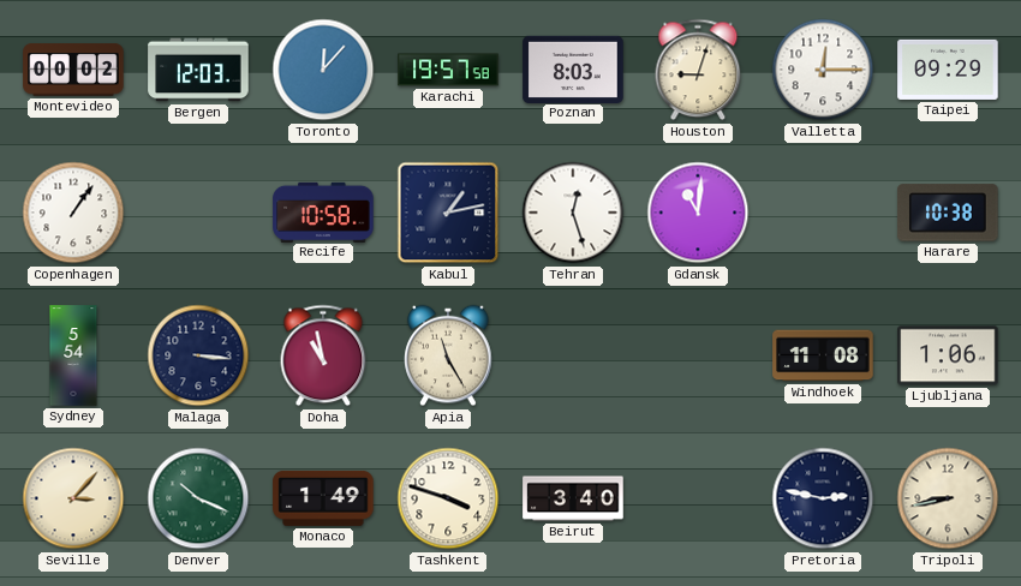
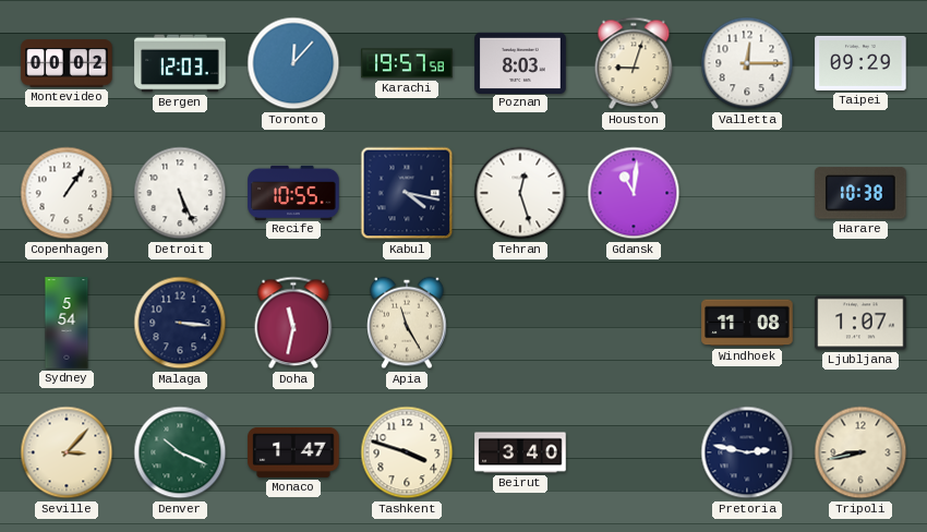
Detroit: none -> 5:26
Recife: 10:58 -> 10:55
Kabul: 1:13 -> 4:17
Doha: 10:58 -> 11:32
Ljubljana: 1:06 -> 1:07
Monaco: 1:49 -> 1:47
